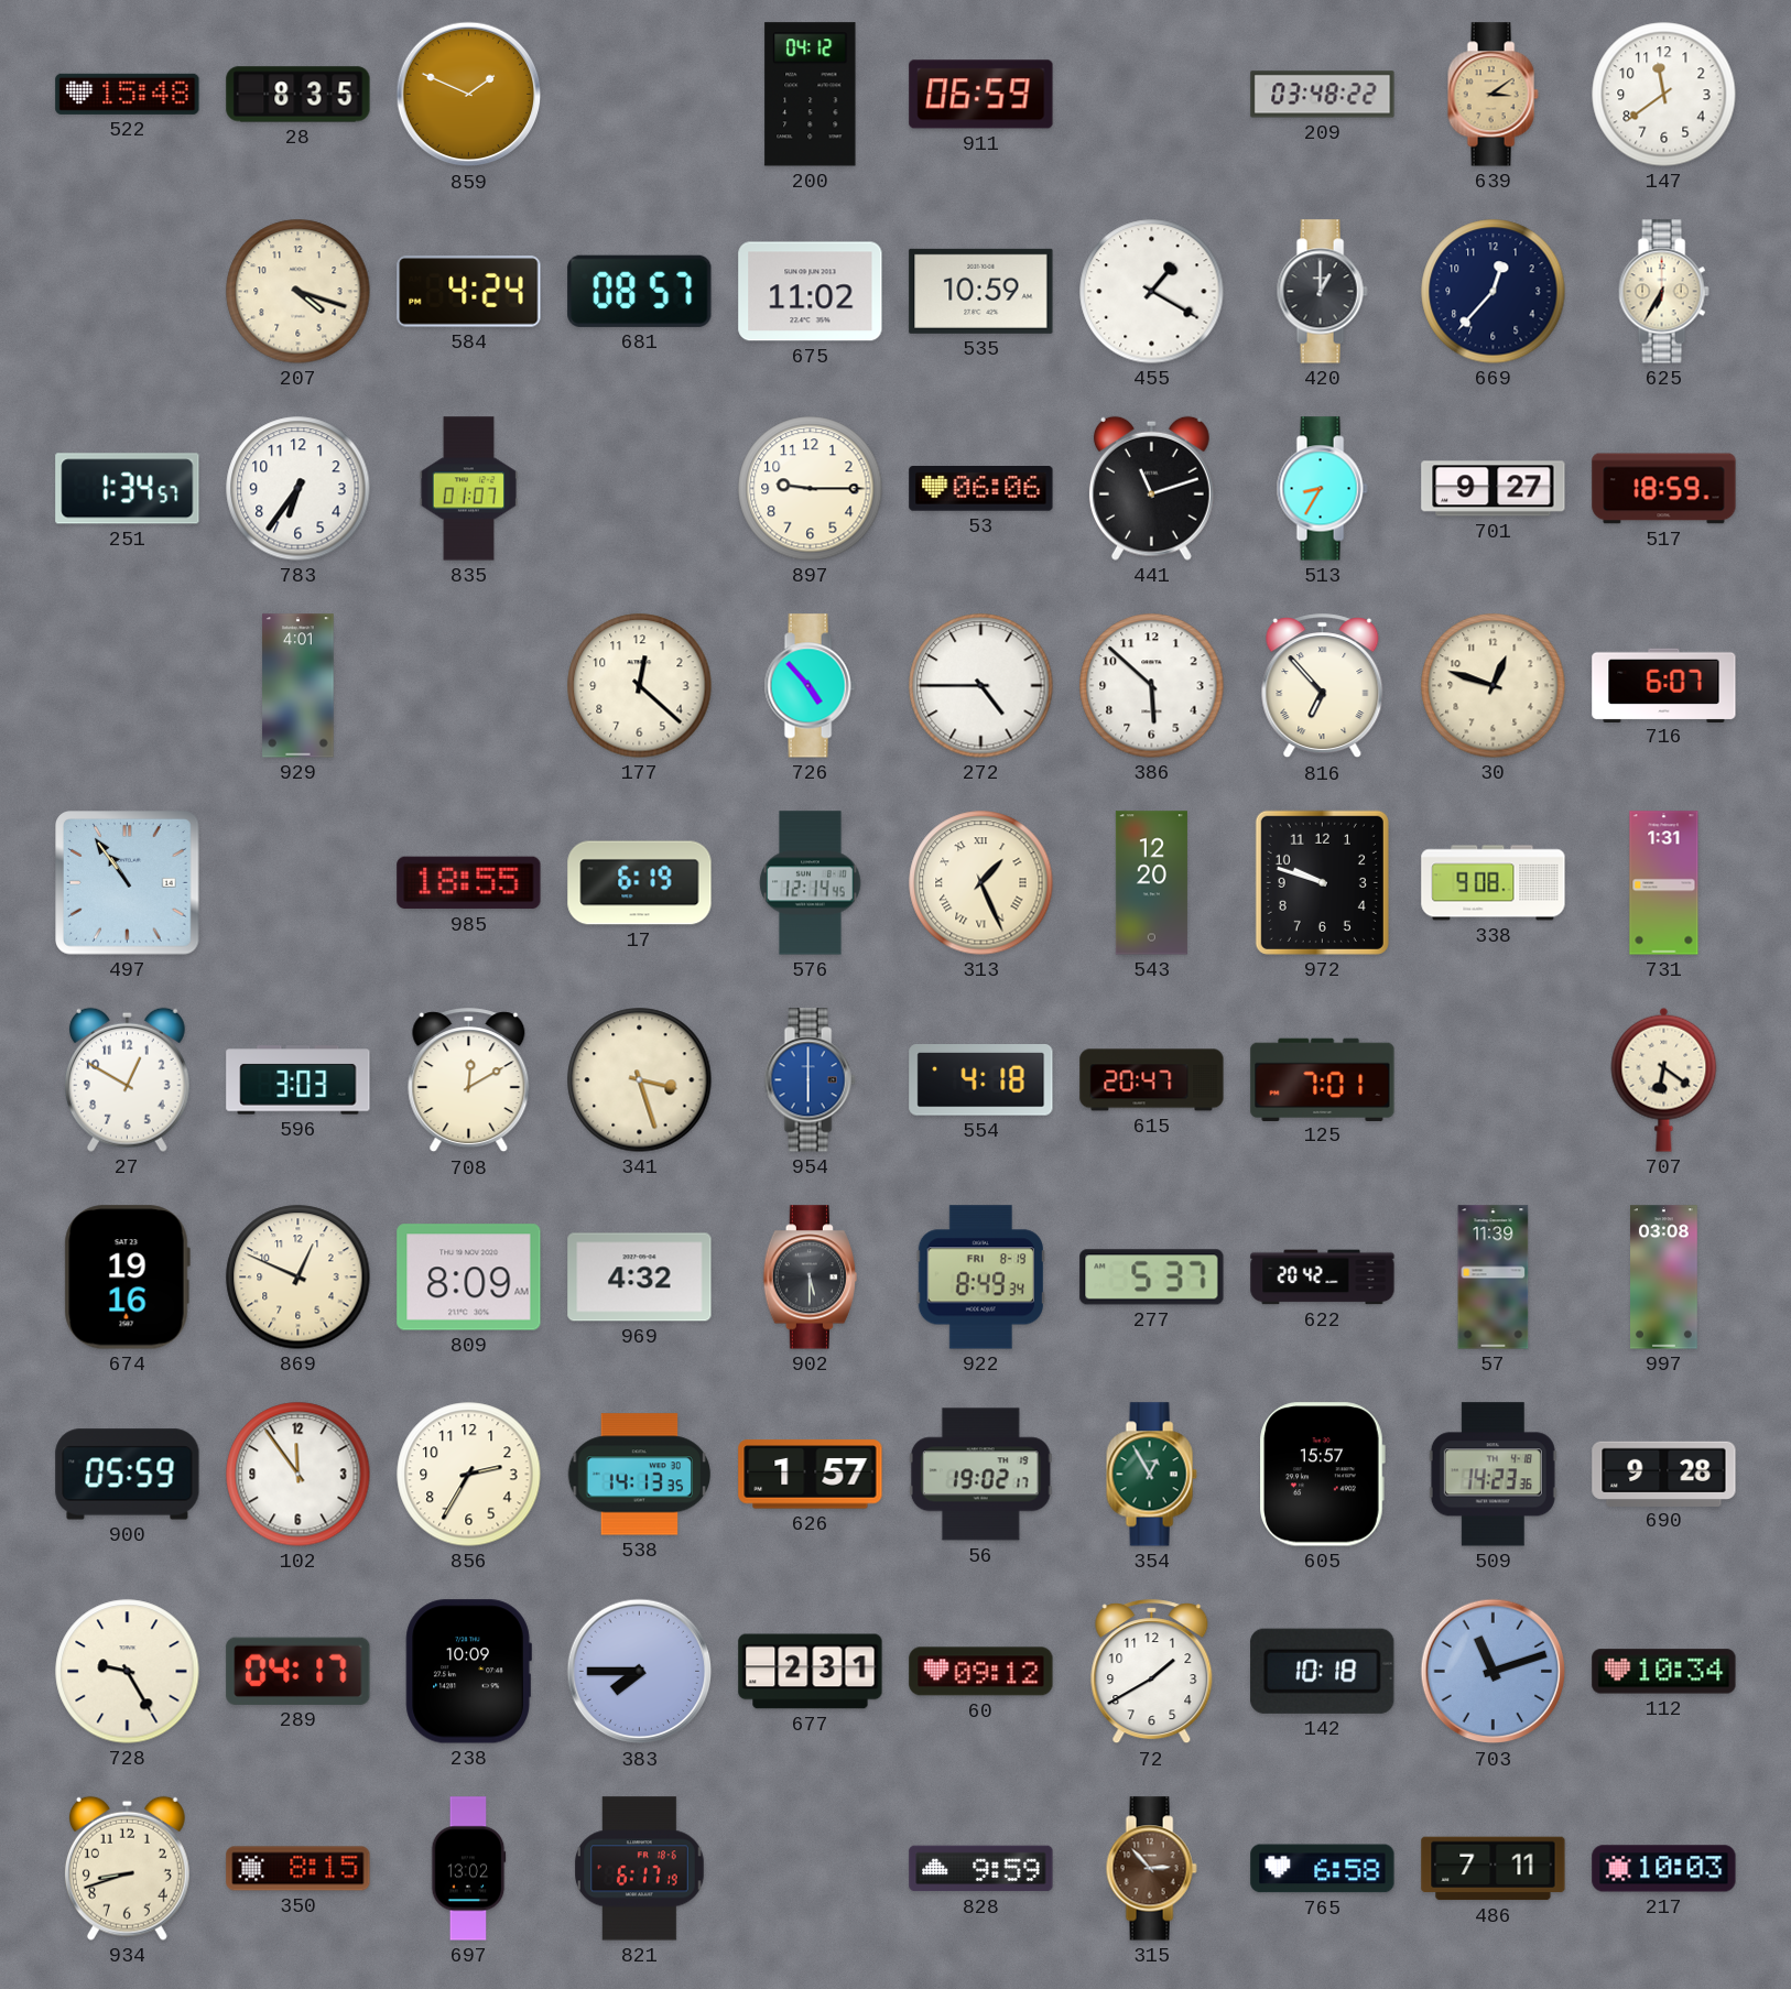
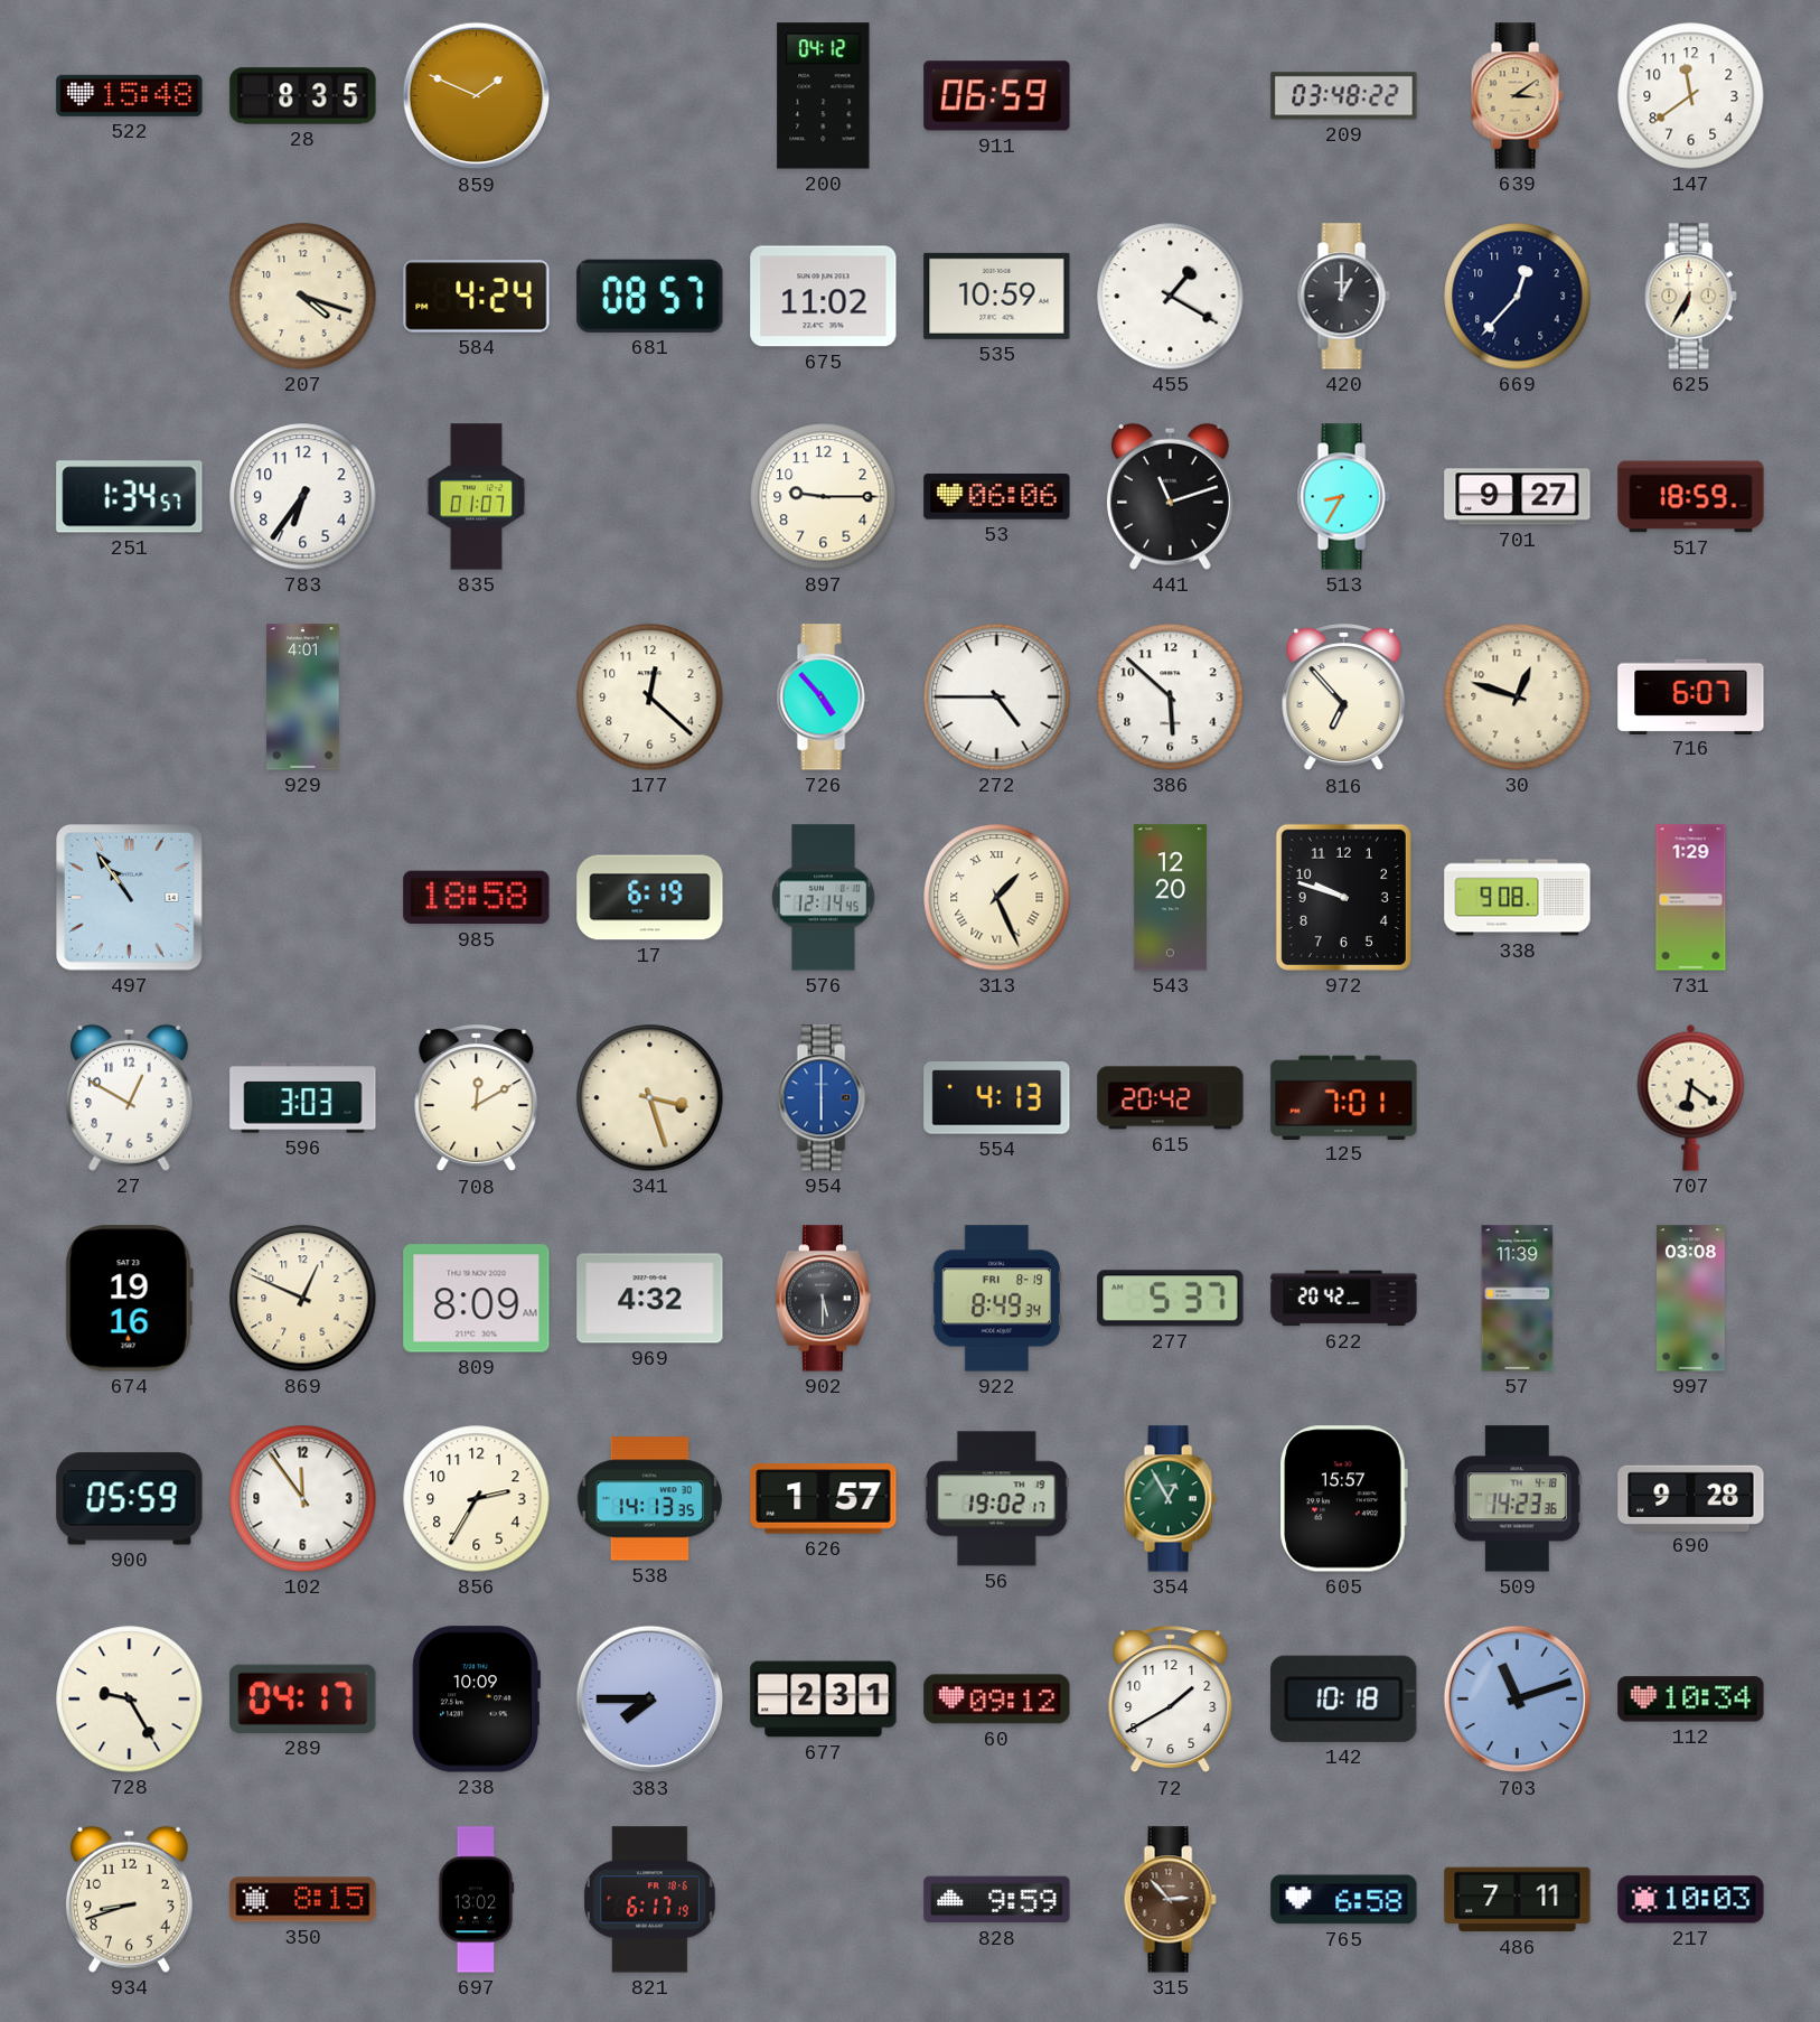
985: 18:55 -> 18:58
731: 1:31 -> 1:29
554: 4:18 -> 4:13
615: 20:47 -> 20:42
